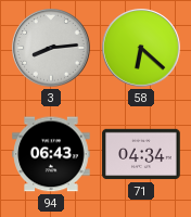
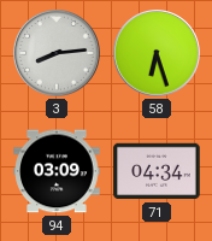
58: 6:22 -> 6:27
94: 06:43 -> 03:09
